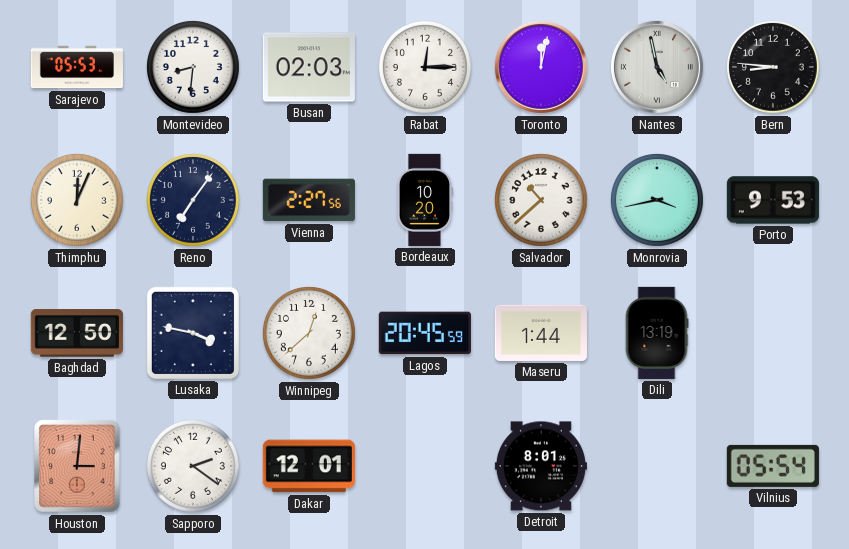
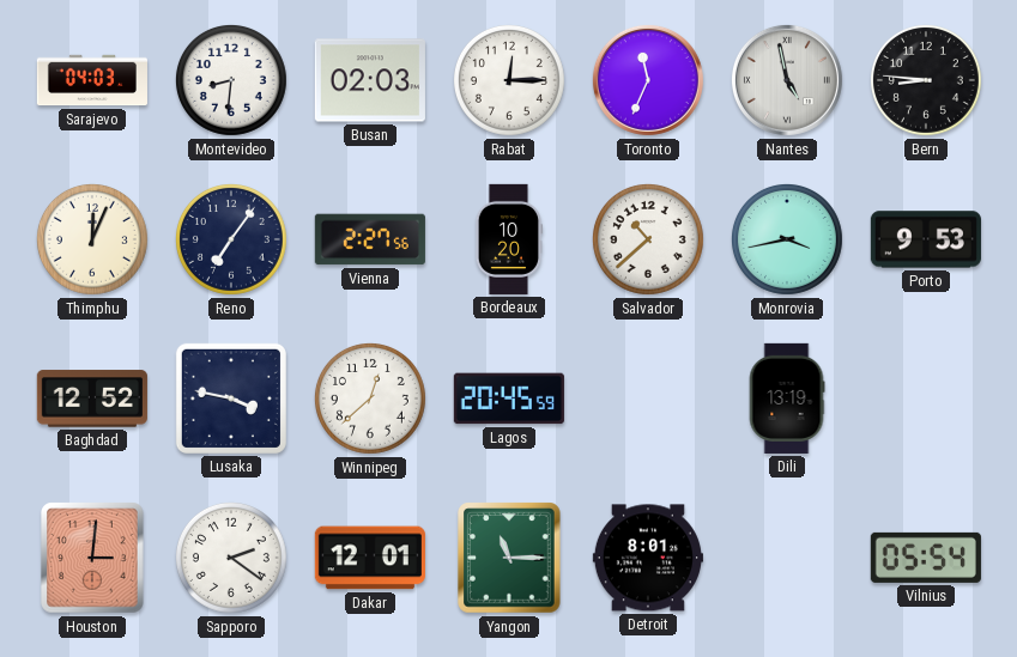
Sarajevo: 05:53 -> 04:03
Toronto: 12:02 -> 11:34
Baghdad: 12:50 -> 12:52
Maseru: 1:44 -> none
Yangon: none -> 11:15
